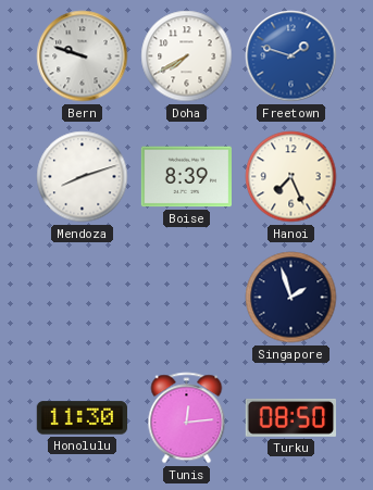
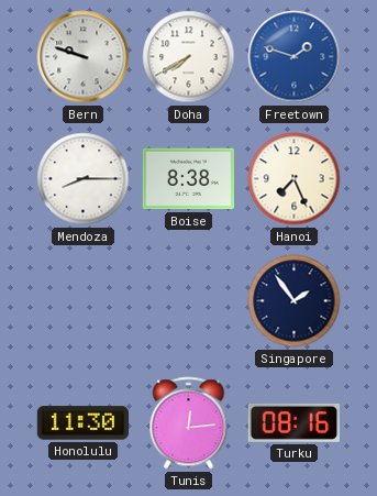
Mendoza: 8:12 -> 8:15
Boise: 8:39 -> 8:38
Singapore: 1:57 -> 1:54
Turku: 08:50 -> 08:16
